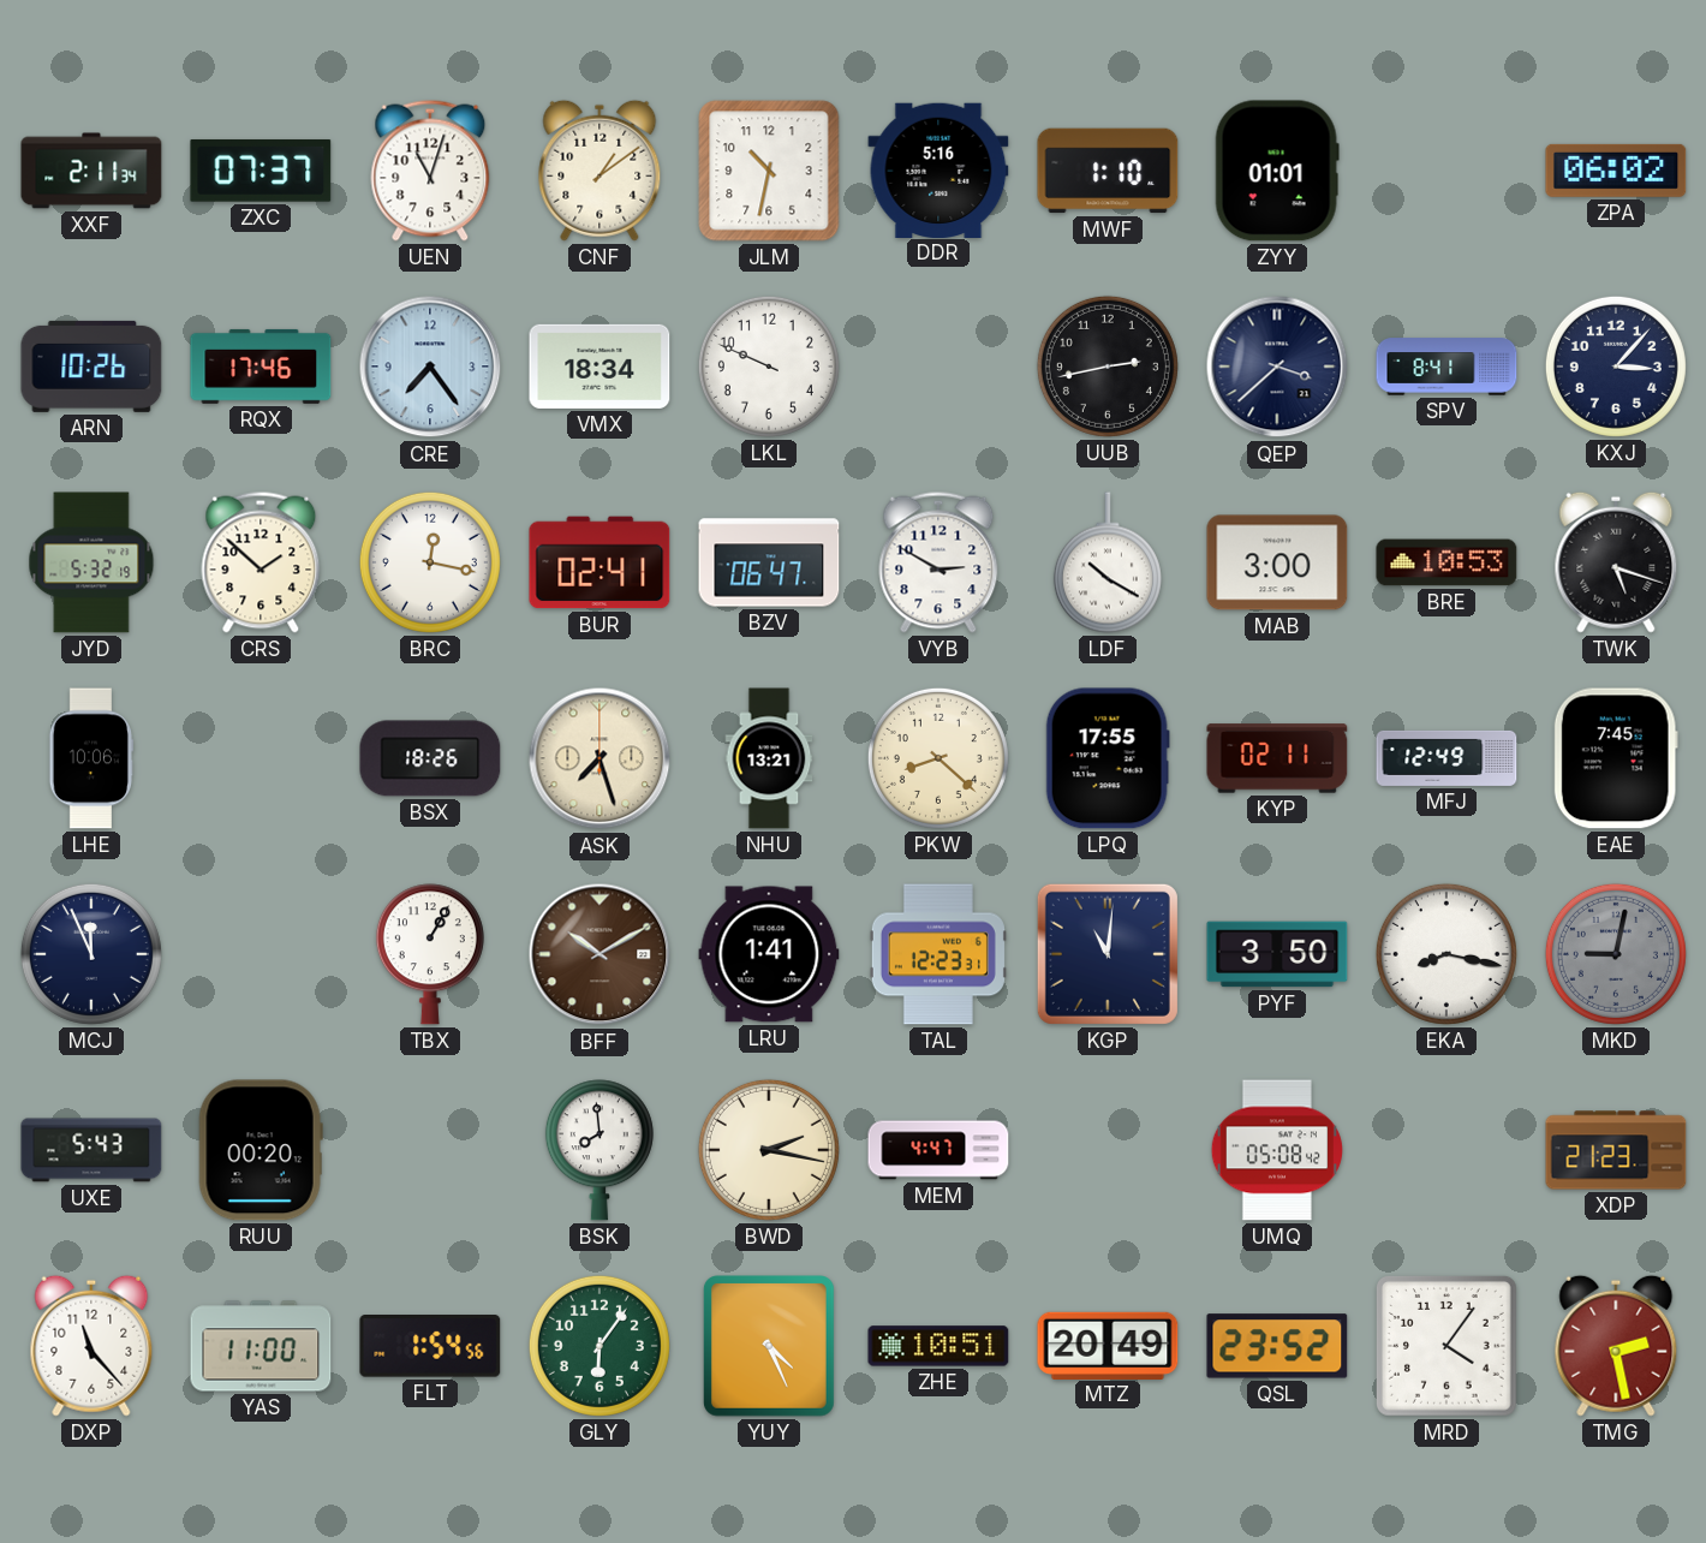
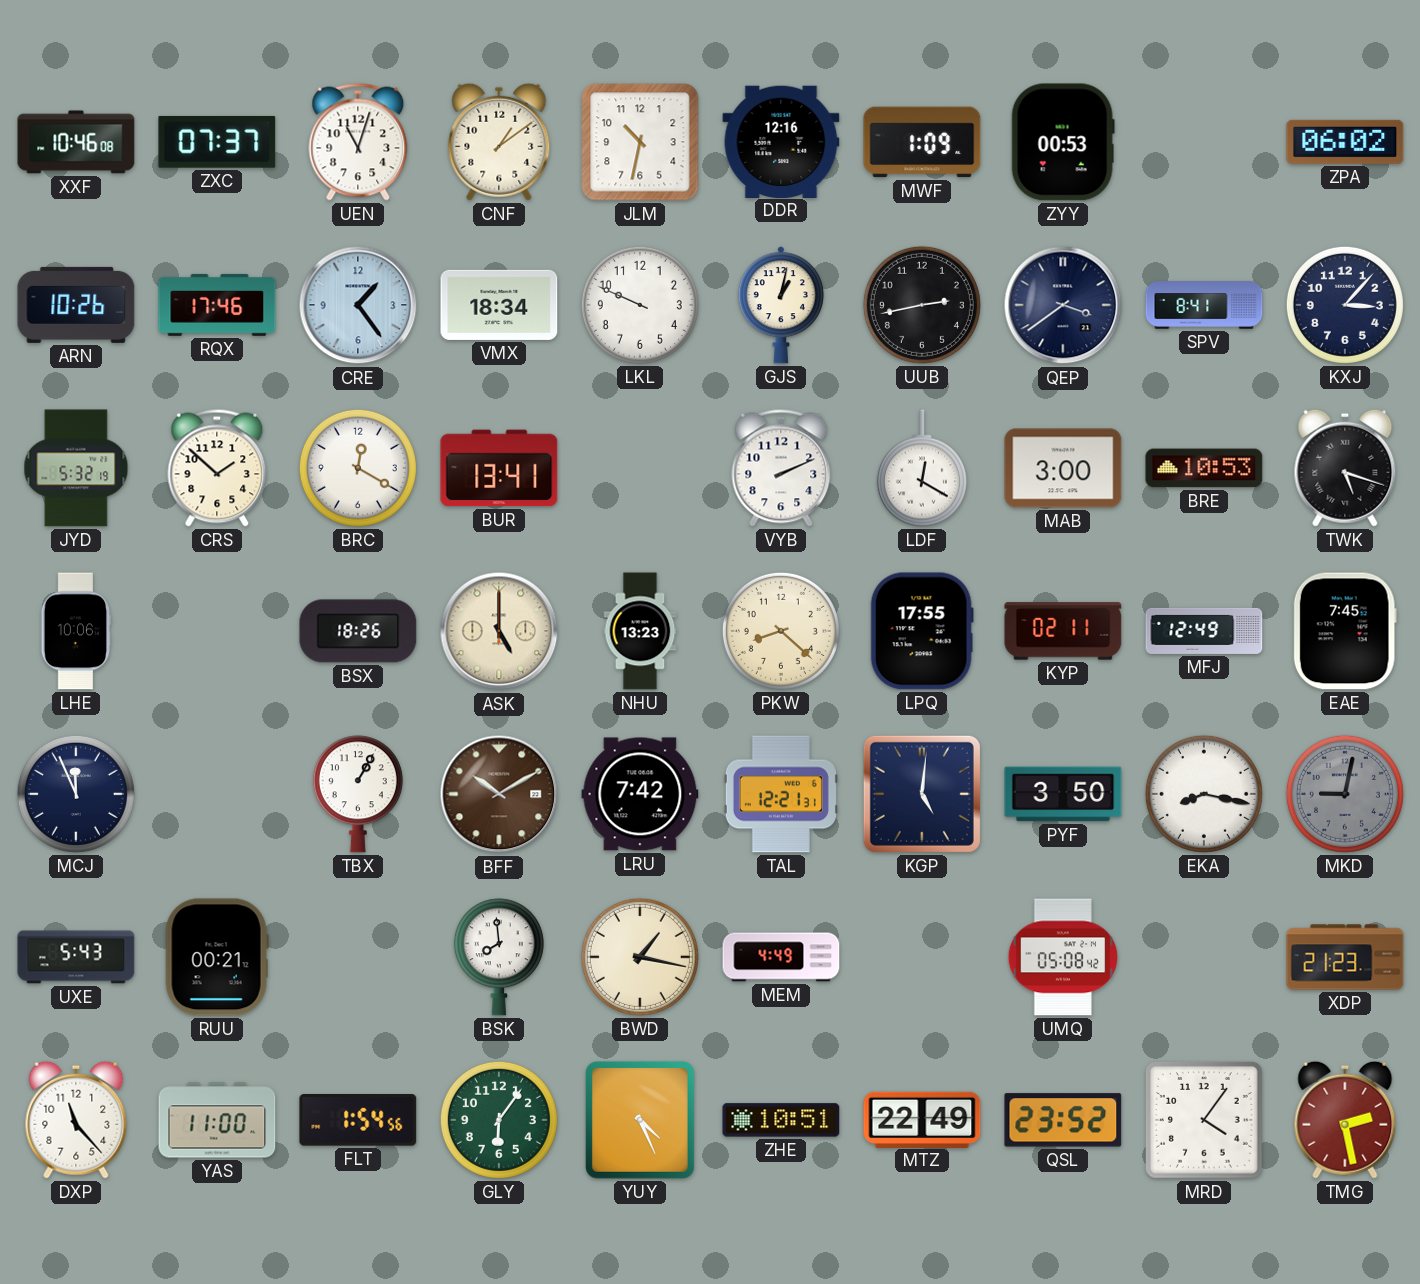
XXF: 2:11 -> 10:46
DDR: 5:16 -> 12:16
MWF: 1:10 -> 1:09
ZYY: 01:01 -> 00:53
CRE: 7:24 -> 1:24
GJS: none -> 1:02
QEP: 3:38 -> 3:39
BRC: 12:17 -> 12:20
BUR: 02:41 -> 13:41
BZV: 06:47 -> none
VYB: 2:50 -> 2:11
LDF: 10:20 -> 12:20
ASK: 7:27 -> 5:00
NHU: 13:21 -> 13:23
LRU: 1:41 -> 7:42
TAL: 12:23 -> 12:21
KGP: 11:01 -> 5:01
RUU: 00:20 -> 00:21
BWD: 2:17 -> 1:17
MEM: 4:47 -> 4:49
MTZ: 20:49 -> 22:49
